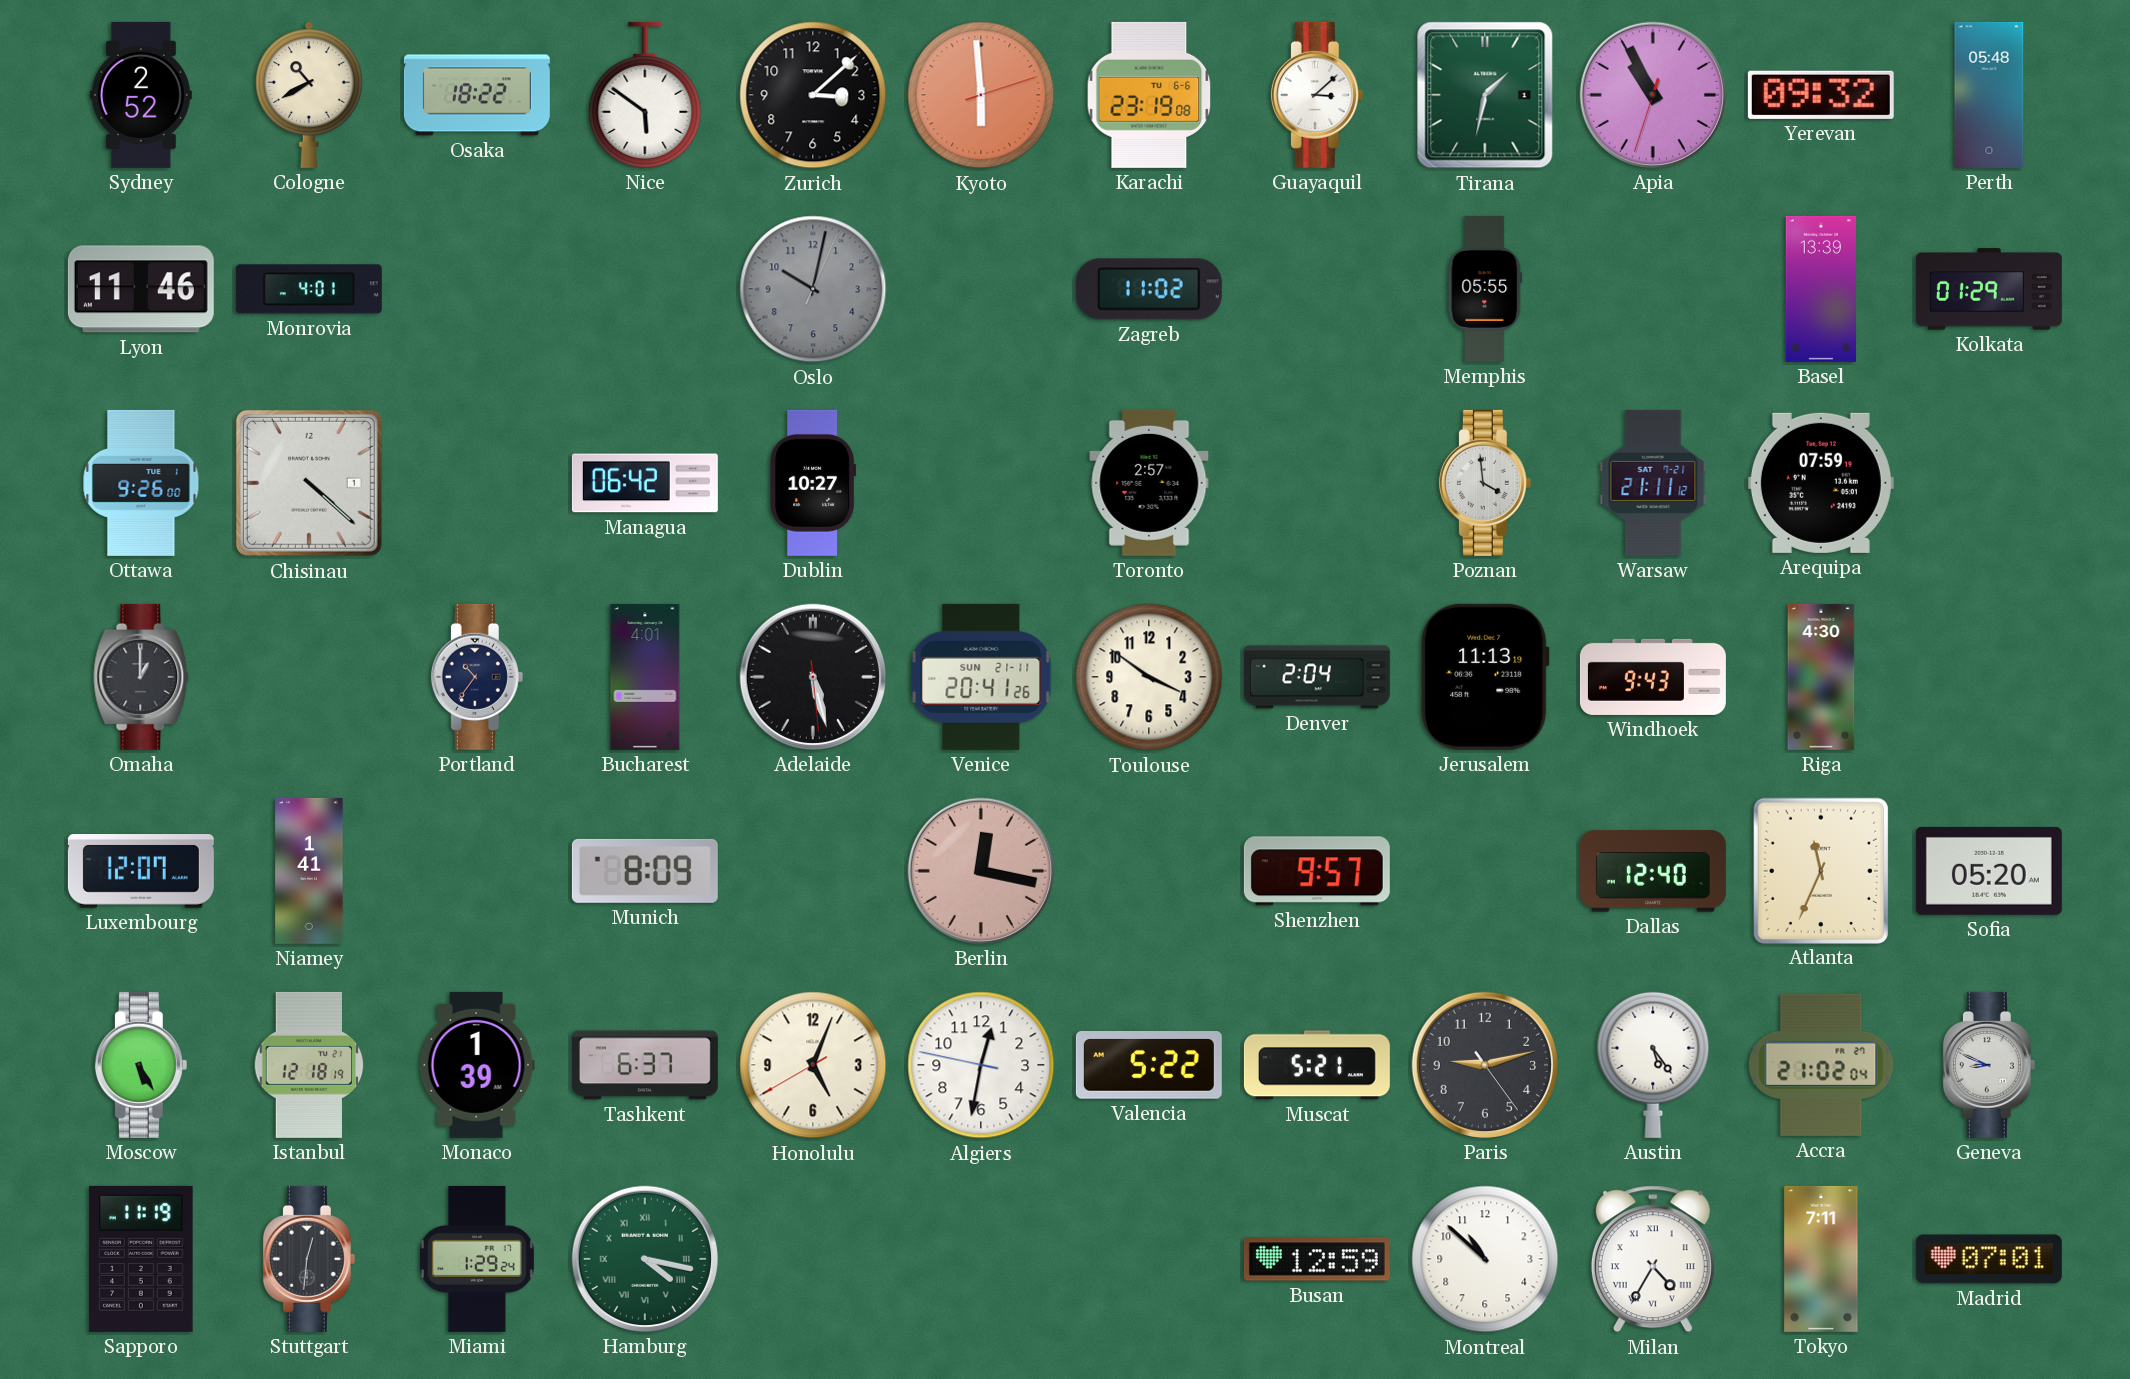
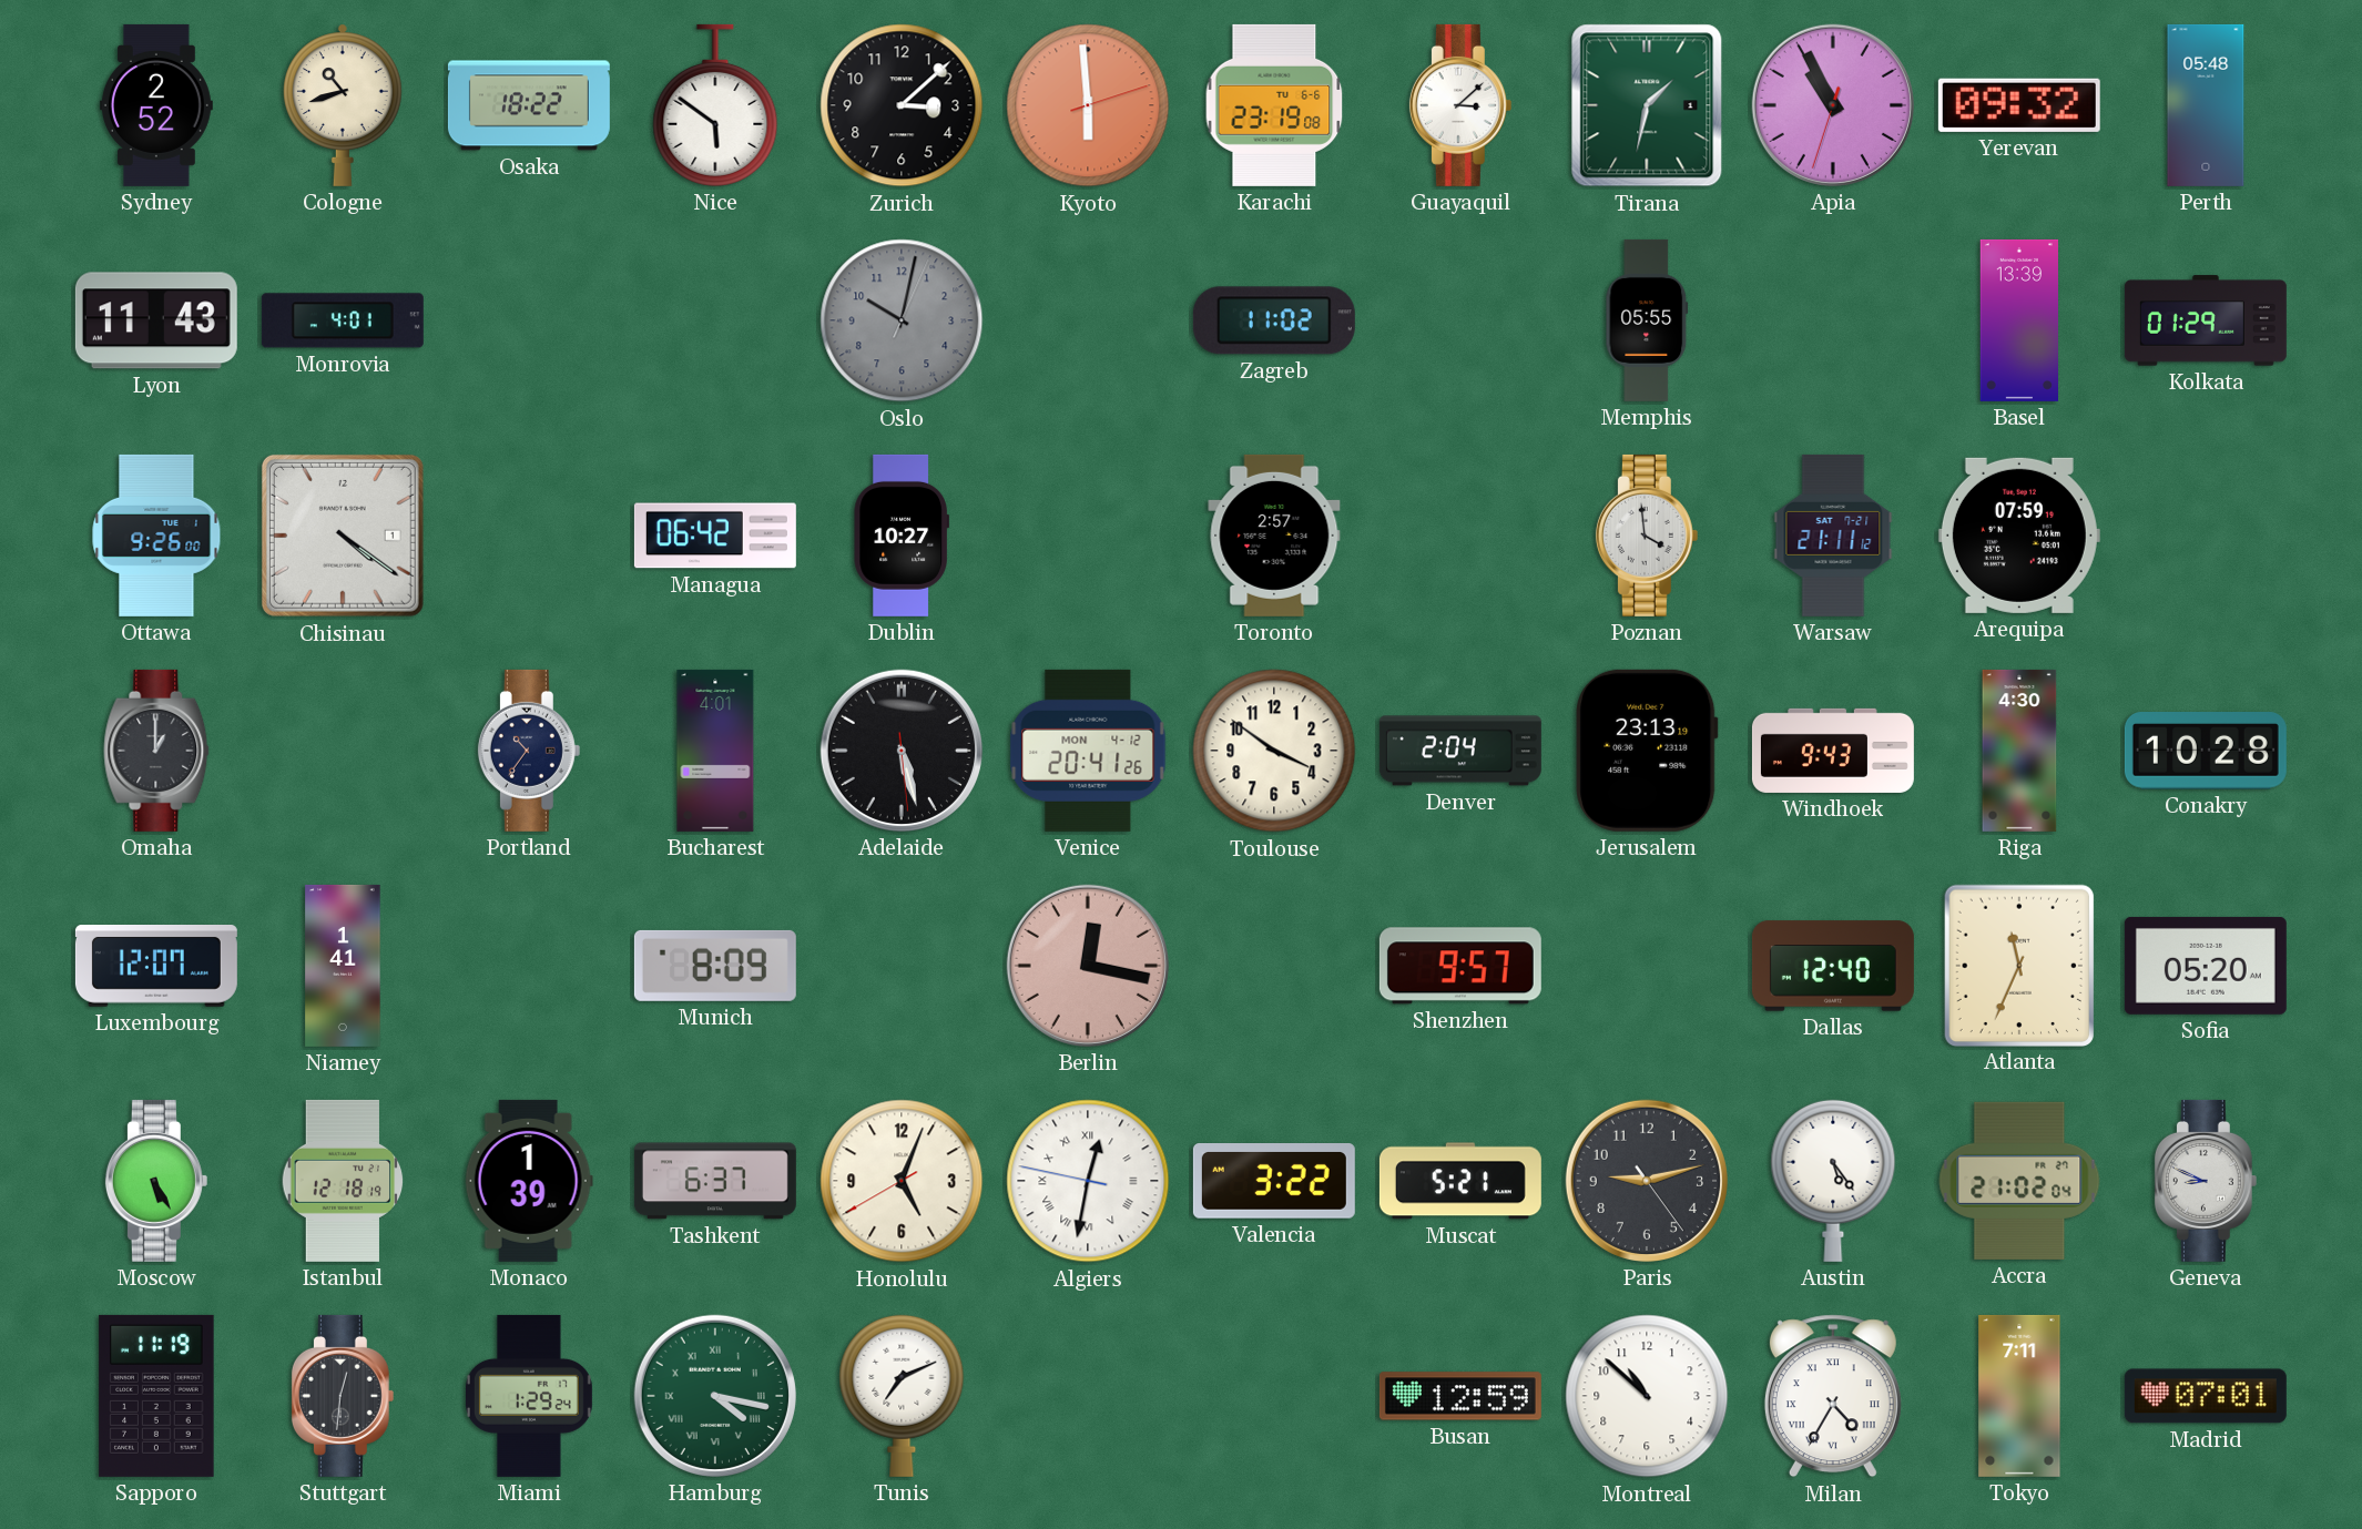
Cologne: 10:40 -> 10:42
Lyon: 11:46 -> 11:43
Chisinau: 4:22 -> 4:21
Venice date: SUN 21-11 -> MON 4-12
Jerusalem: 11:13 -> 23:13
Conakry: none -> 10:28
Algiers numerals: Arabic -> Roman
Valencia: 5:22 -> 3:22
Tunis: none -> 7:11
